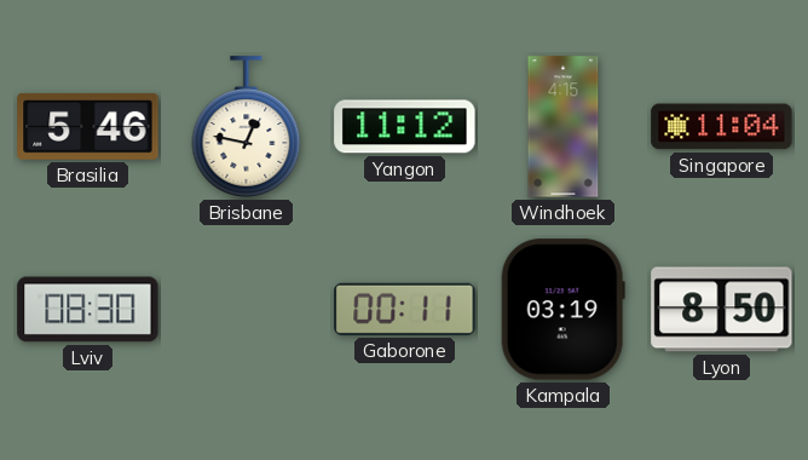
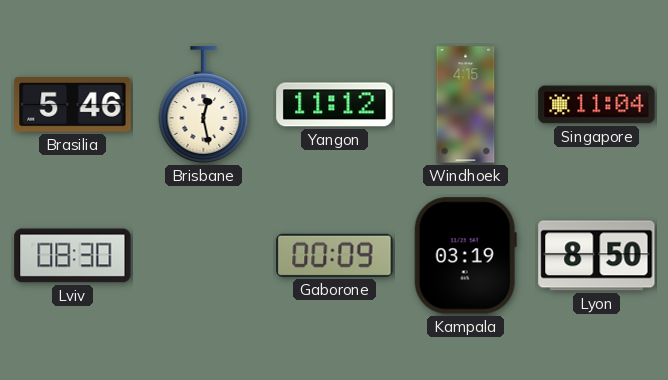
Brisbane: 12:47 -> 12:28
Gaborone: 00:11 -> 00:09
